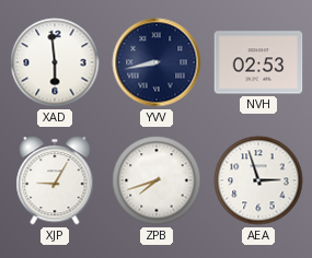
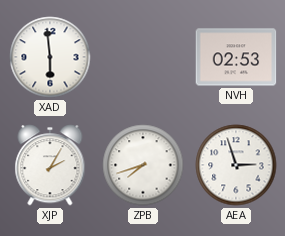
YVV: 8:43 -> none
XJP: 9:05 -> 2:05
